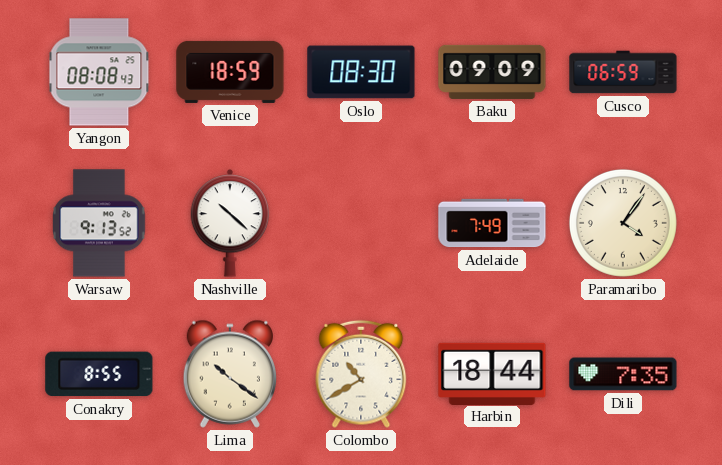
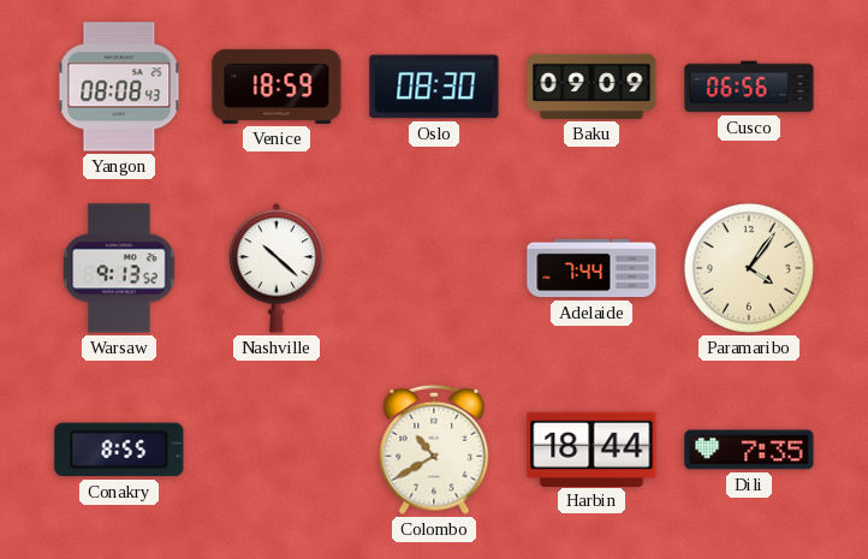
Cusco: 06:59 -> 06:56
Adelaide: 7:49 -> 7:44
Lima: 10:21 -> none
